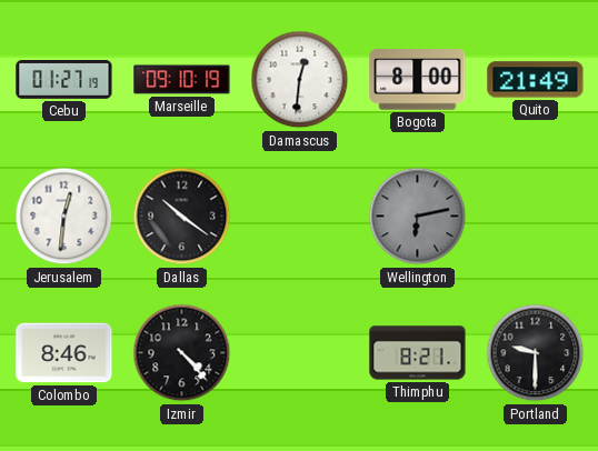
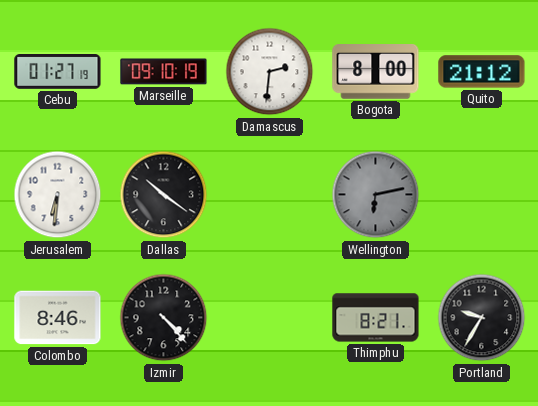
Damascus: 12:31 -> 2:31
Quito: 21:49 -> 21:12
Jerusalem: 12:31 -> 6:31
Portland: 9:30 -> 9:35
